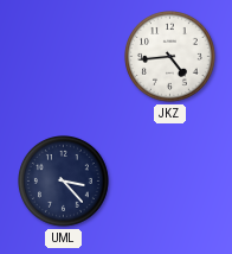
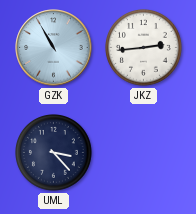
GZK: none -> 10:55
JKZ: 4:44 -> 2:44
